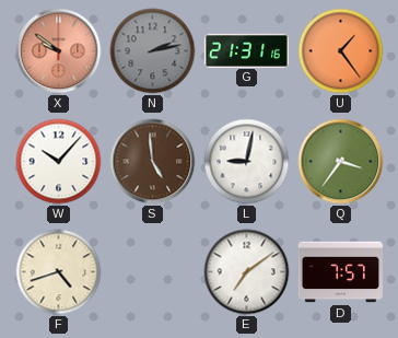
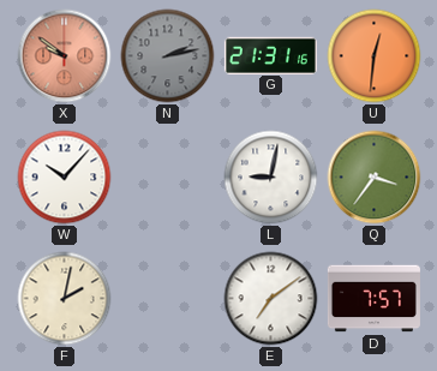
U: 1:24 -> 12:31
S: 4:59 -> none
F: 4:42 -> 2:02
